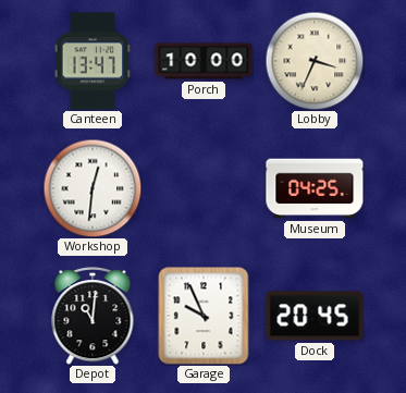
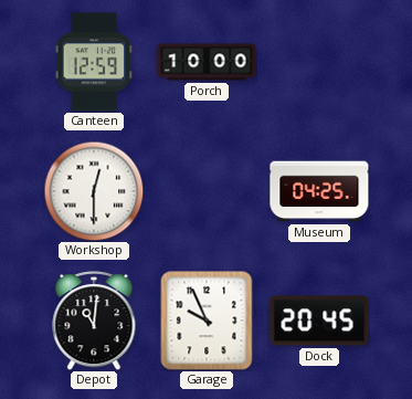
Canteen: 13:47 -> 12:59
Lobby: 3:34 -> none
Workshop: 12:31 -> 12:30
